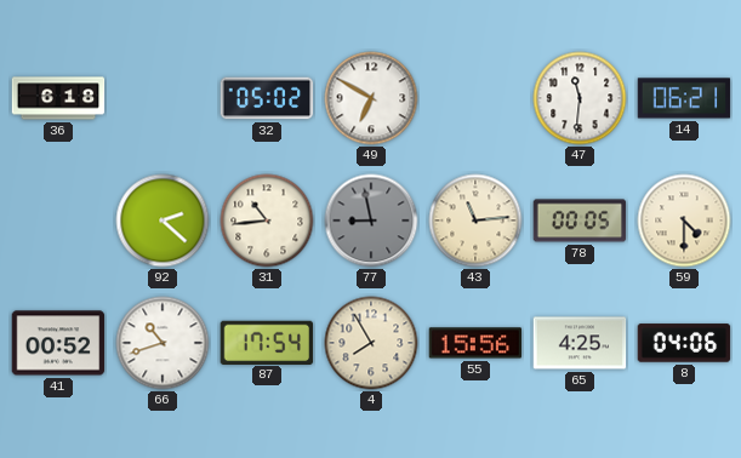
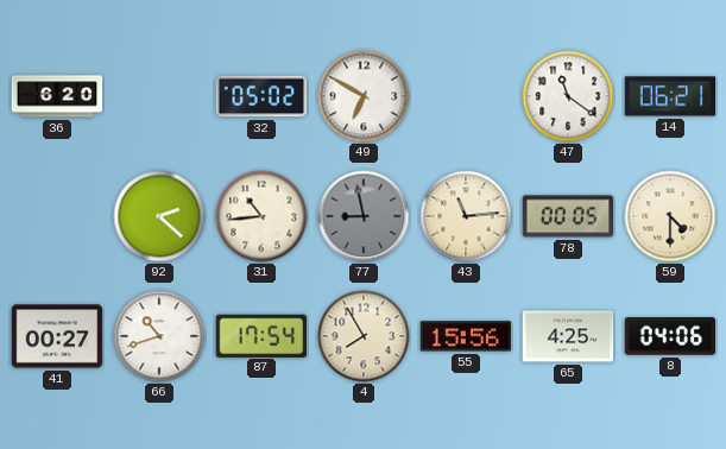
36: 6:18 -> 6:20
47: 11:31 -> 11:21
41: 00:52 -> 00:27
